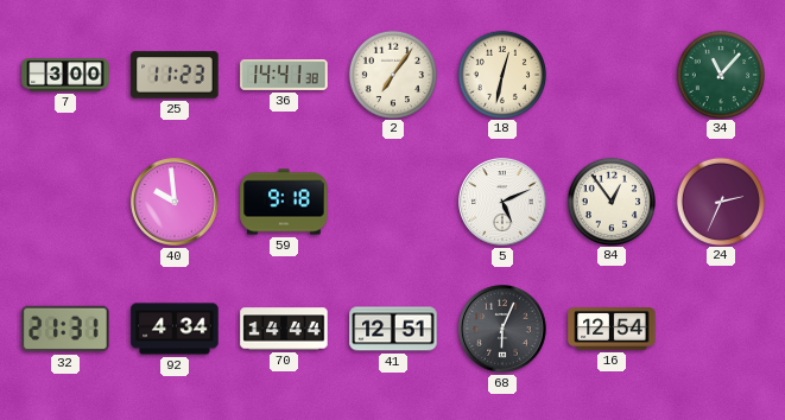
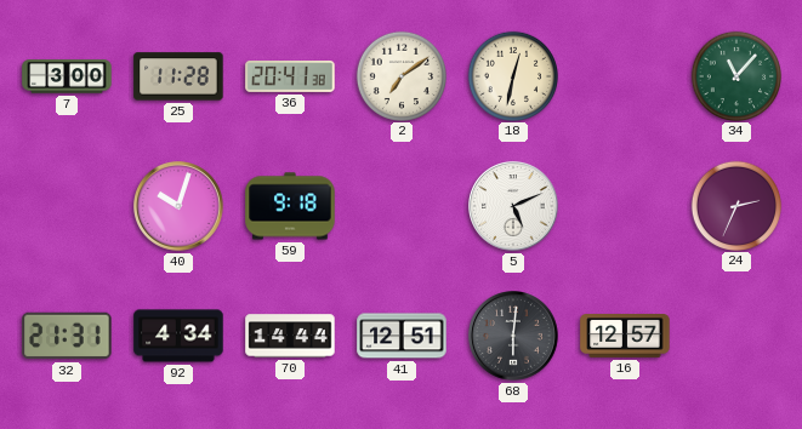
25: 11:23 -> 11:28
36: 14:41 -> 20:41
2: 7:06 -> 7:09
40: 9:59 -> 10:03
84: 12:54 -> none
68: 6:04 -> 6:01
16: 12:54 -> 12:57
